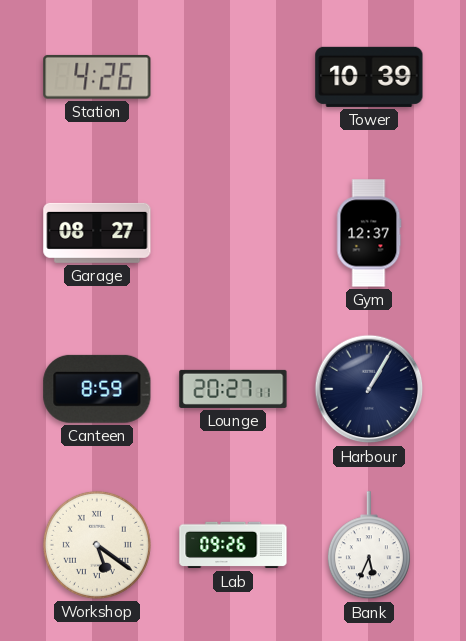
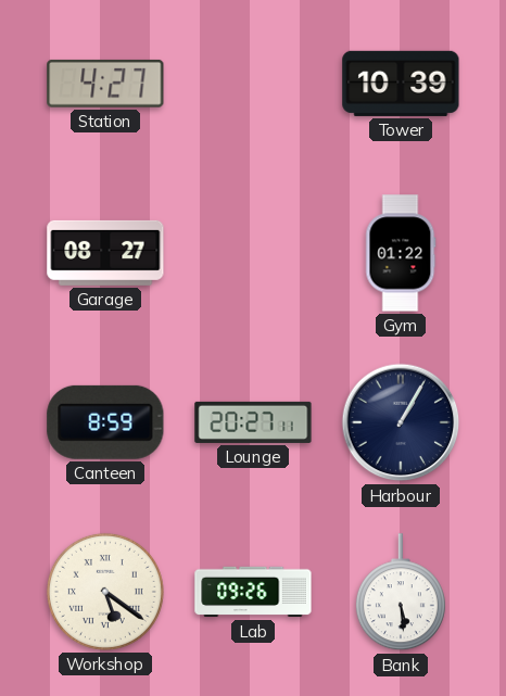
Station: 4:26 -> 4:27
Gym: 12:37 -> 01:22
Bank: 5:34 -> 5:29
